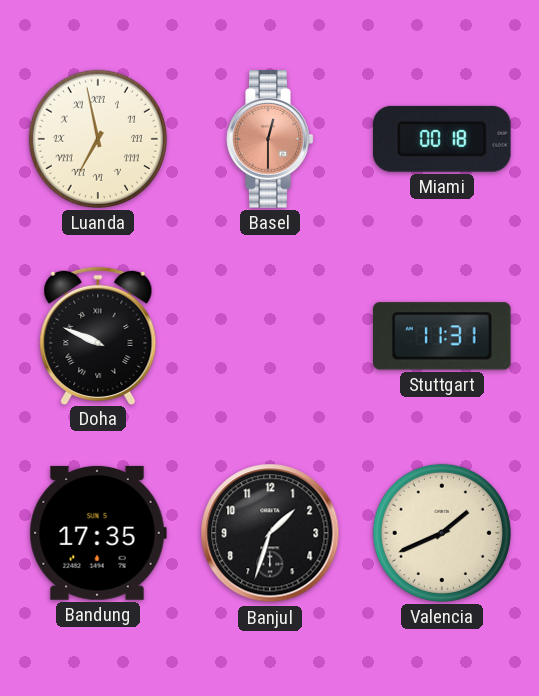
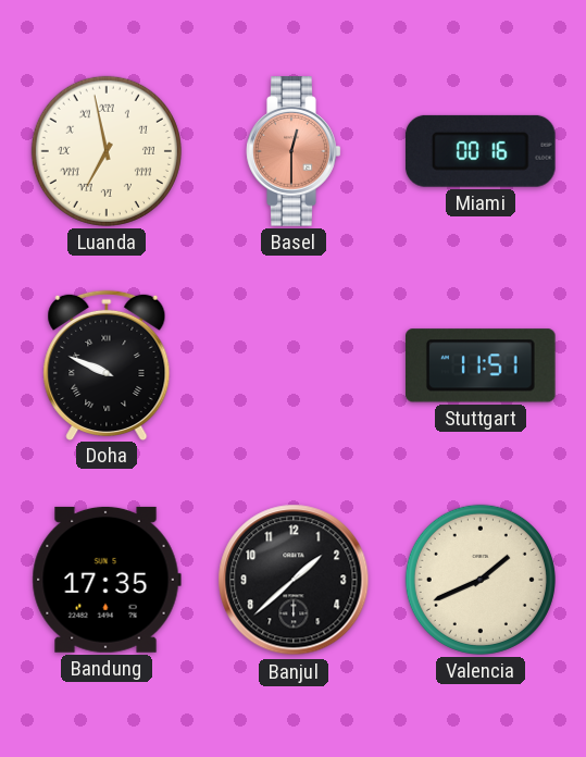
Miami: 00:18 -> 00:16
Stuttgart: 11:31 -> 11:51
Banjul: 1:33 -> 1:38
